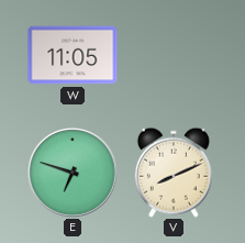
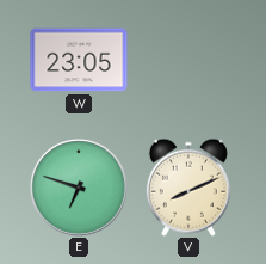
W: 11:05 -> 23:05
